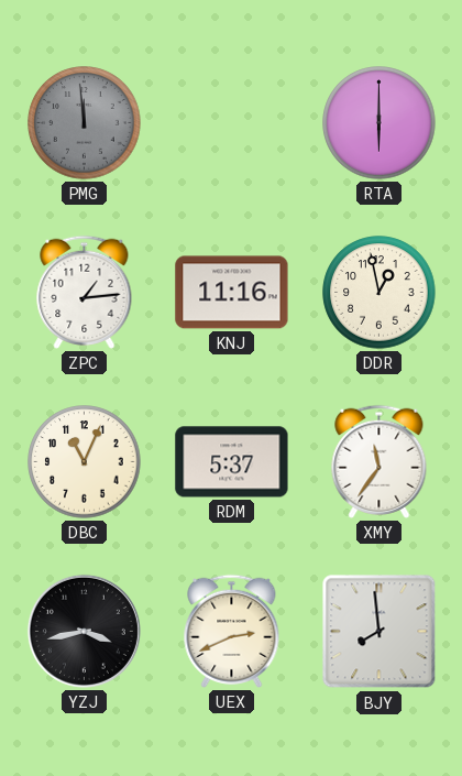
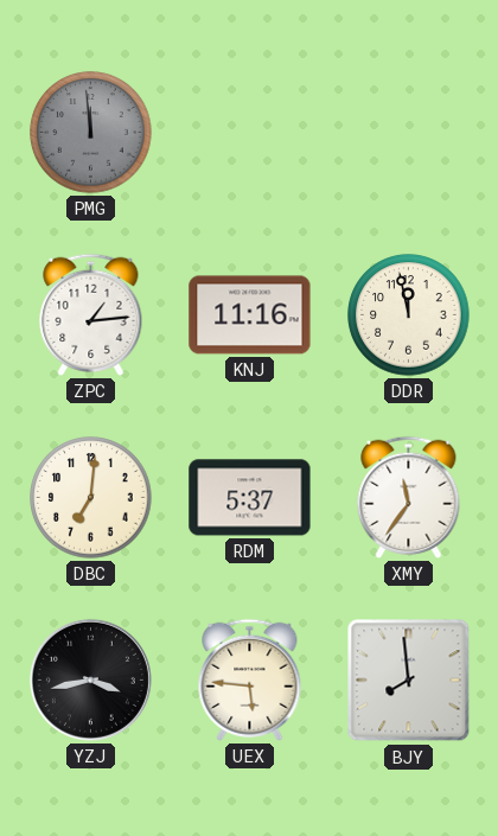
RTA: 6:00 -> none
DDR: 12:58 -> 11:58
DBC: 11:04 -> 7:01
UEX: 2:41 -> 5:46
